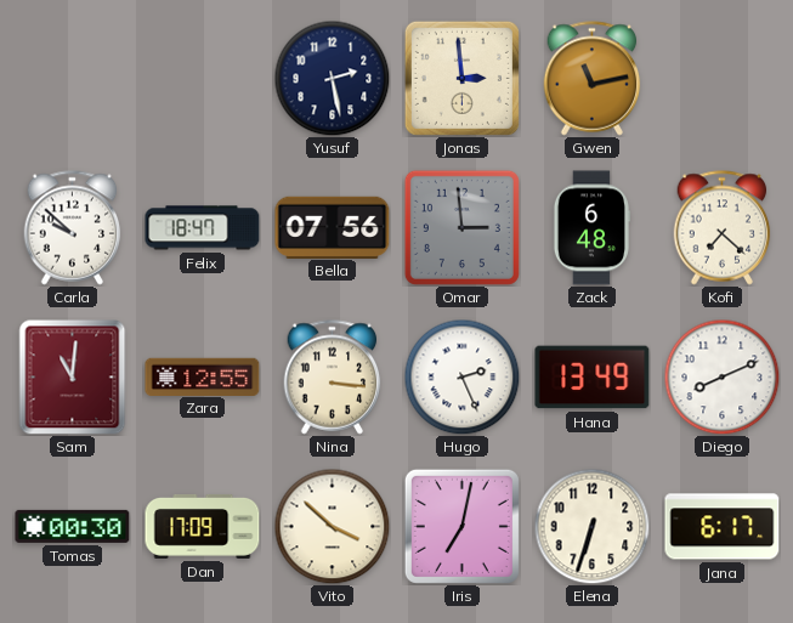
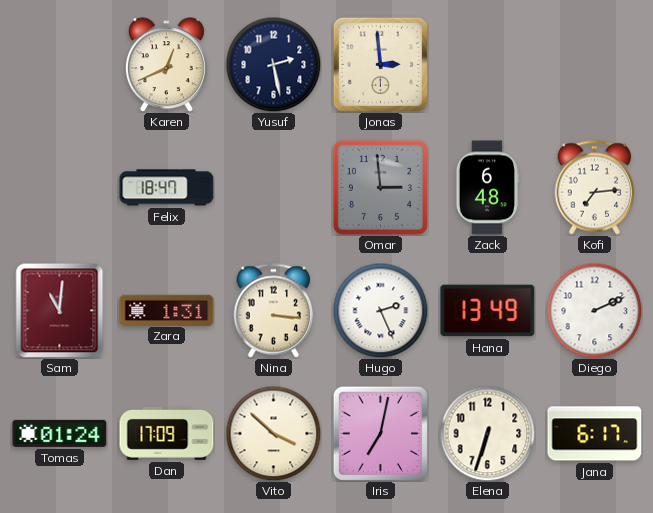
Karen: none -> 12:41
Gwen: 11:13 -> none
Carla: 9:52 -> none
Bella: 07:56 -> none
Kofi: 7:22 -> 7:14
Zara: 12:55 -> 1:31
Diego: 8:11 -> 2:11
Tomas: 00:30 -> 01:24
